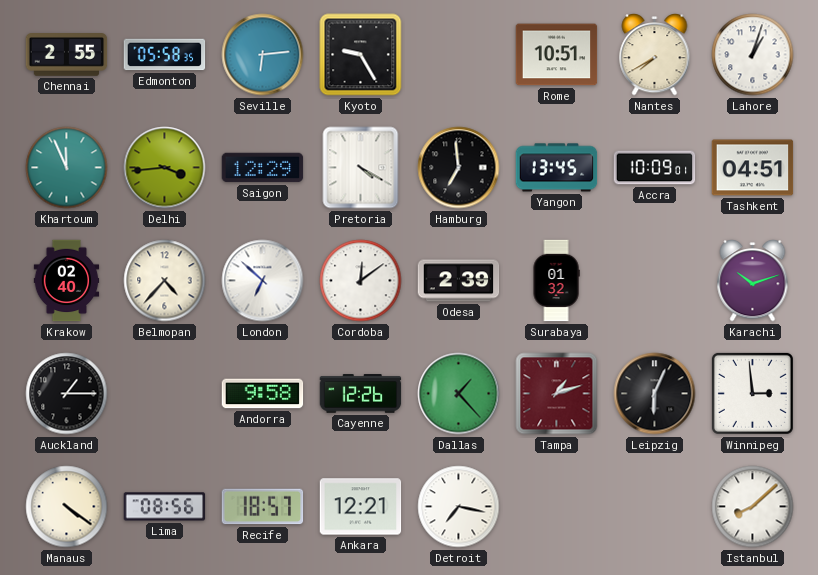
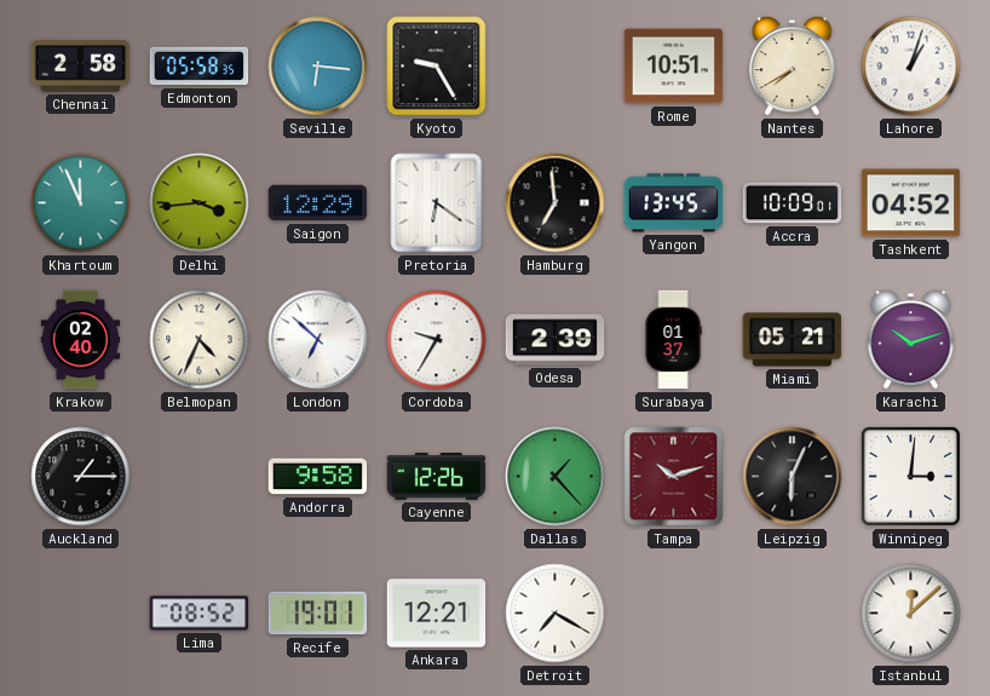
Chennai: 2:55 -> 2:58
Seville: 6:14 -> 6:16
Pretoria: 4:20 -> 6:21
Tashkent: 04:51 -> 04:52
Belmopan: 4:37 -> 4:34
Cordoba: 12:09 -> 9:35
Surabaya: 01:32 -> 01:37
Miami: none -> 05:21
Tampa: 1:12 -> 10:12
Winnipeg: 2:59 -> 3:01
Manaus: 4:21 -> none
Lima: 08:56 -> 08:52
Recife: 18:57 -> 19:01
Detroit: 7:17 -> 7:20
Istanbul: 8:08 -> 12:08
